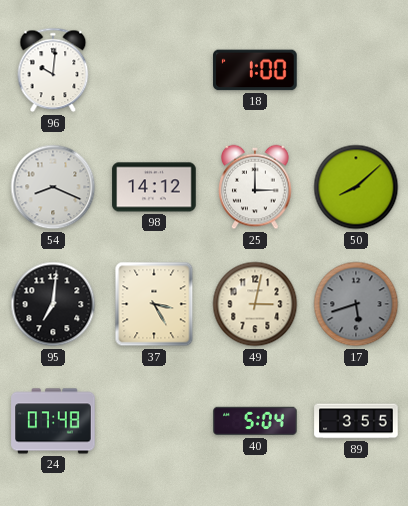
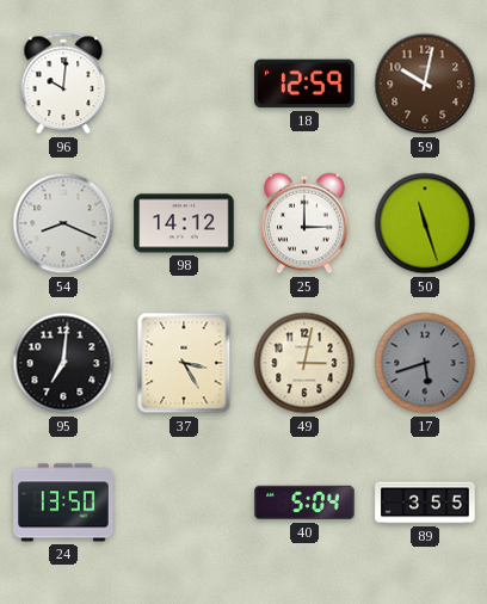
18: 1:00 -> 12:59
59: none -> 10:02
50: 8:08 -> 11:27
24: 07:48 -> 13:50
